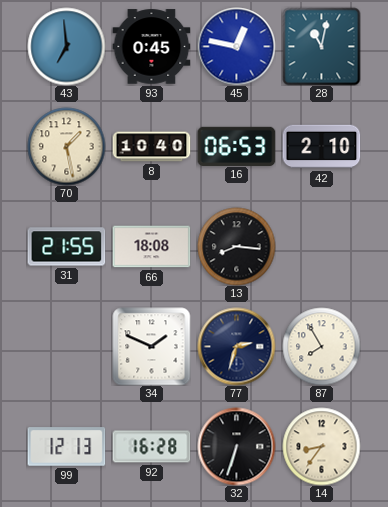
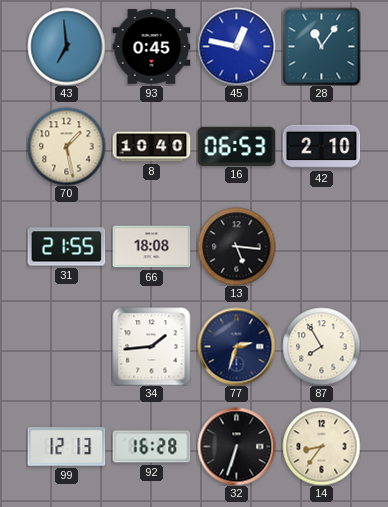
28: 11:02 -> 11:06
13: 8:16 -> 5:16
34: 1:49 -> 1:44
